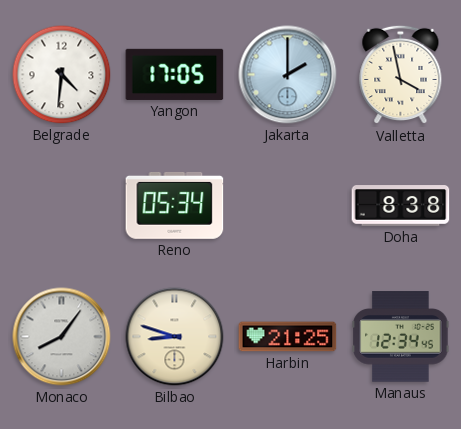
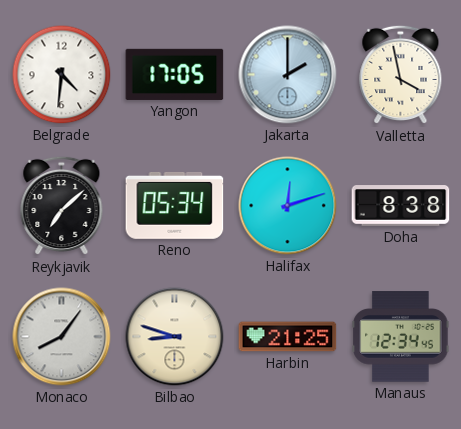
Reykjavik: none -> 7:08
Halifax: none -> 12:12
